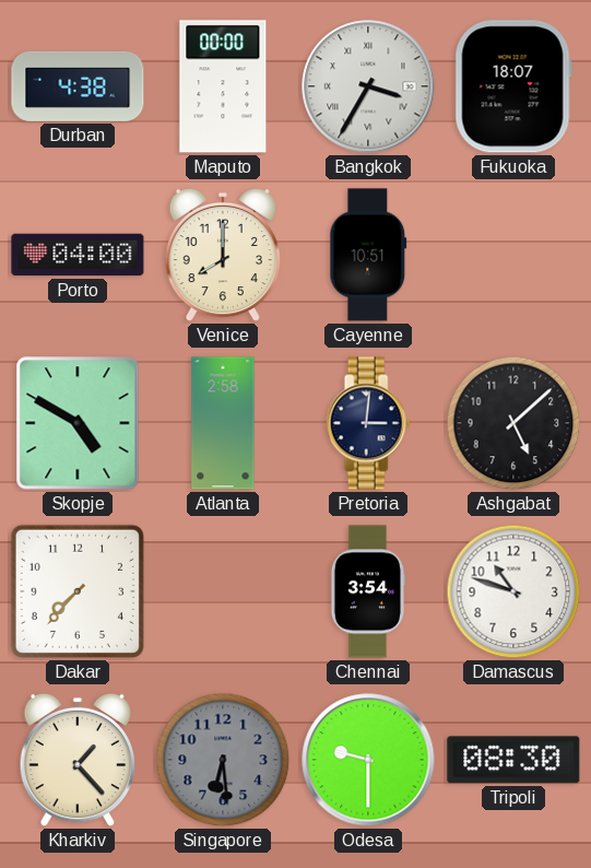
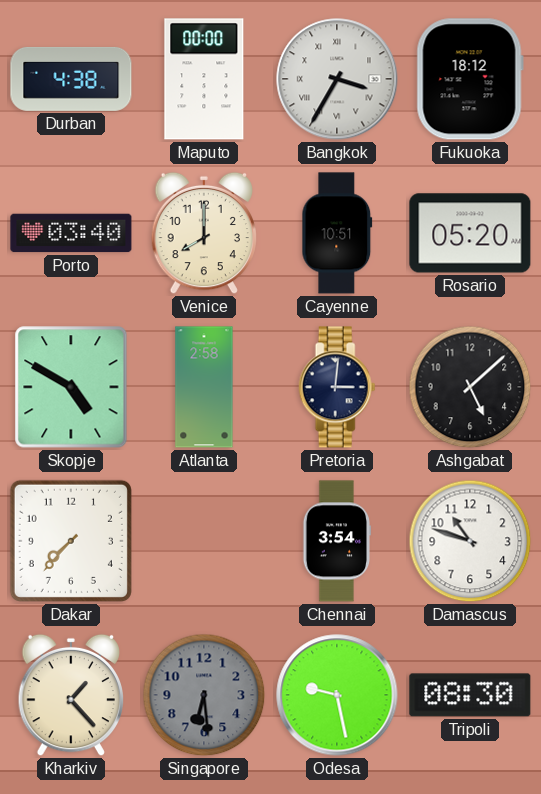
Fukuoka: 18:07 -> 18:12
Porto: 04:00 -> 03:40
Rosario: none -> 05:20
Odesa: 9:30 -> 9:28
